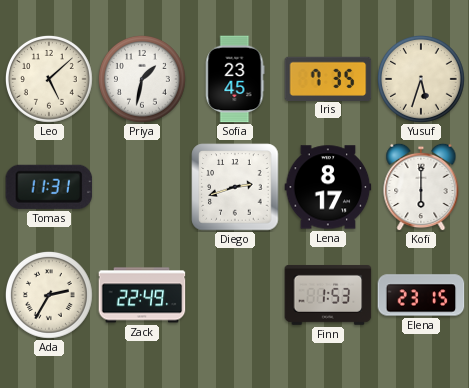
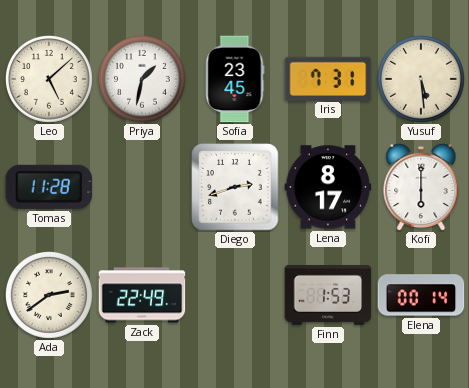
Iris: 7:35 -> 7:31
Yusuf: 5:33 -> 5:29
Tomas: 11:31 -> 11:28
Ada: 2:35 -> 2:39
Elena: 23:15 -> 00:14
